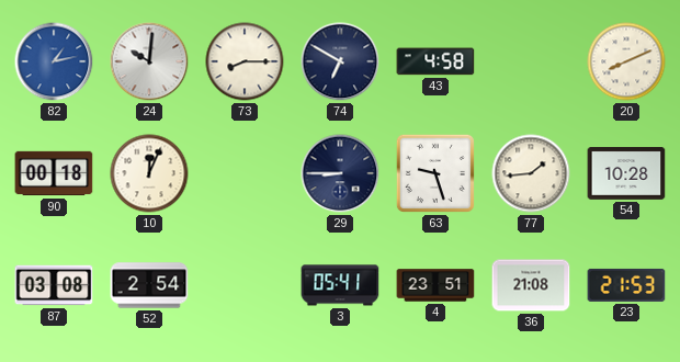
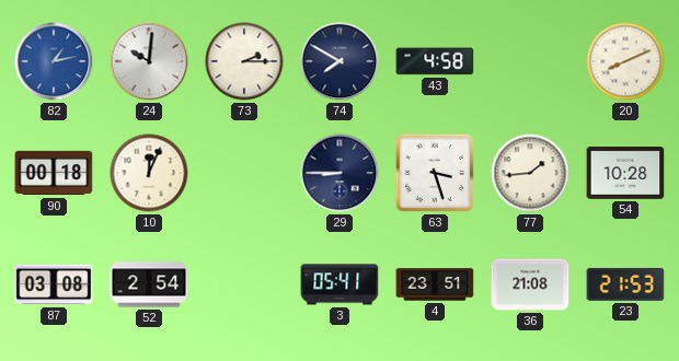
73: 8:15 -> 2:15
74: 6:50 -> 7:50
63: 9:27 -> 3:27
